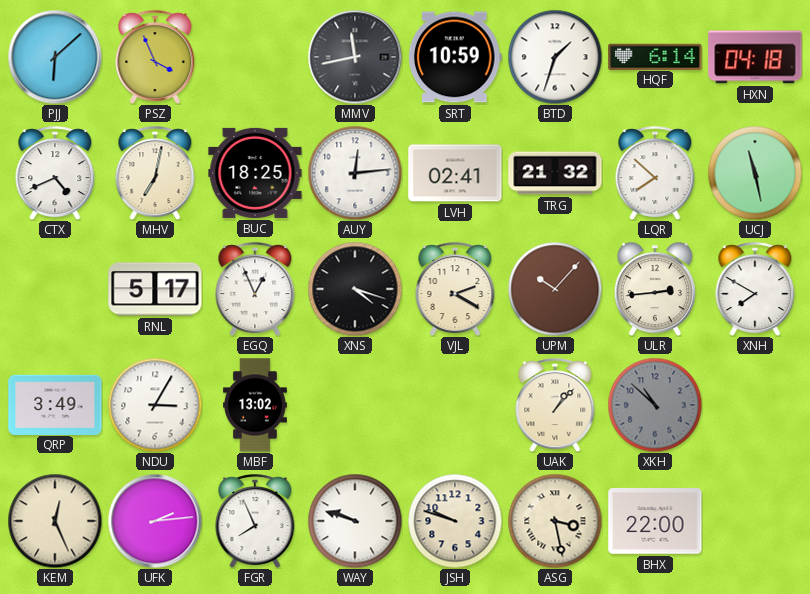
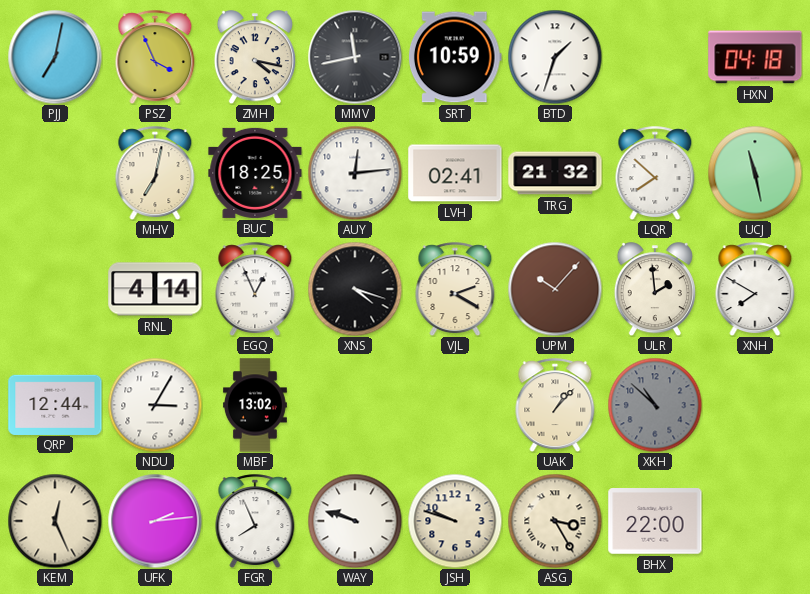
PJJ: 6:08 -> 7:02
ZMH: none -> 4:17
HQF: 6:14 -> none
CTX: 4:41 -> none
RNL: 5:17 -> 4:14
ULR: 2:44 -> 1:59
QRP: 3:49 -> 12:44
ASG: 3:28 -> 3:25
